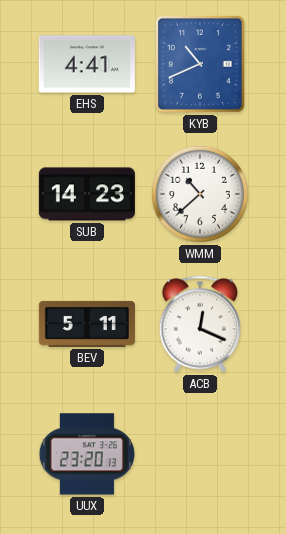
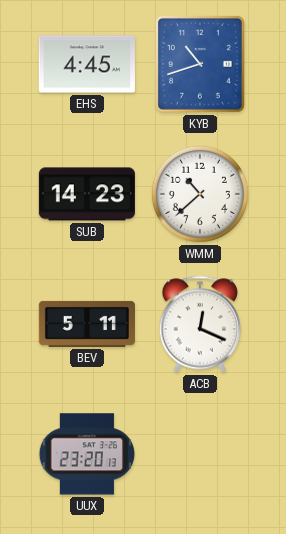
EHS: 4:41 -> 4:45
KYB: 10:41 -> 10:42
